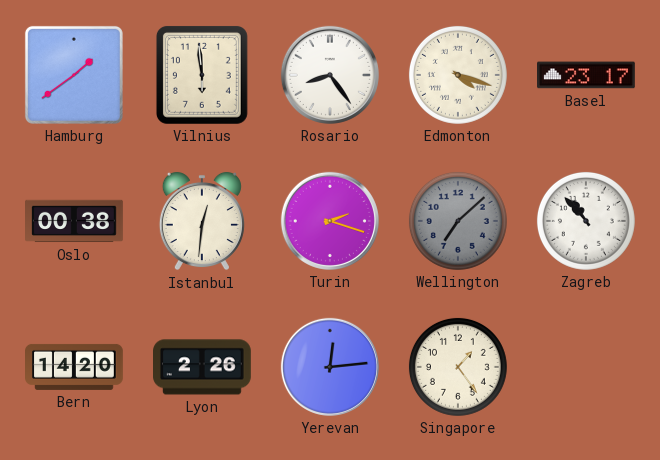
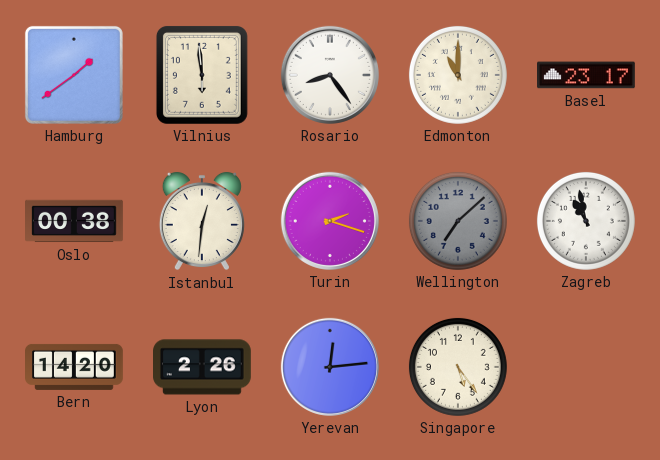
Edmonton: 4:18 -> 11:00
Zagreb: 10:53 -> 10:58
Singapore: 1:24 -> 5:24
